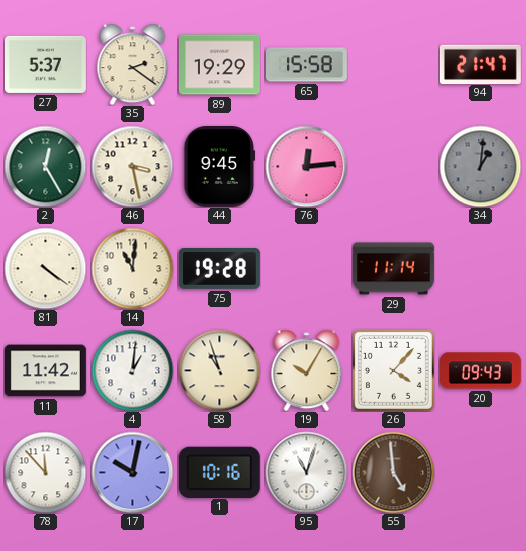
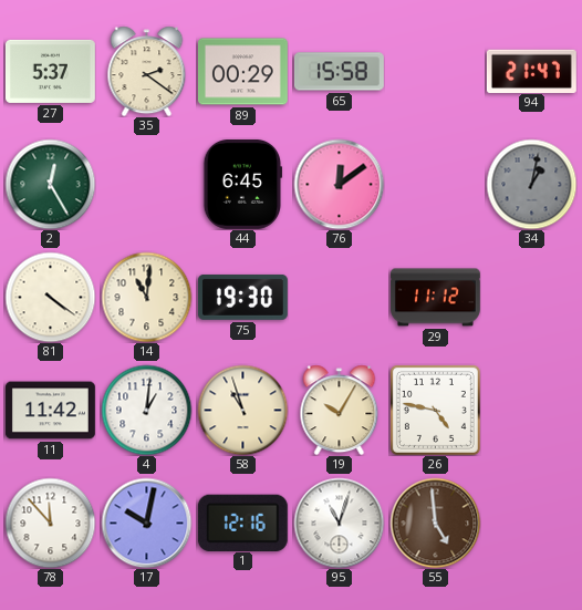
89: 19:29 -> 00:29
46: 3:28 -> none
44: 9:45 -> 6:45
76: 12:14 -> 12:09
34: 1:01 -> 1:02
75: 19:28 -> 19:30
29: 11:14 -> 11:12
26: 4:07 -> 4:47
20: 09:43 -> none
1: 10:16 -> 12:16
